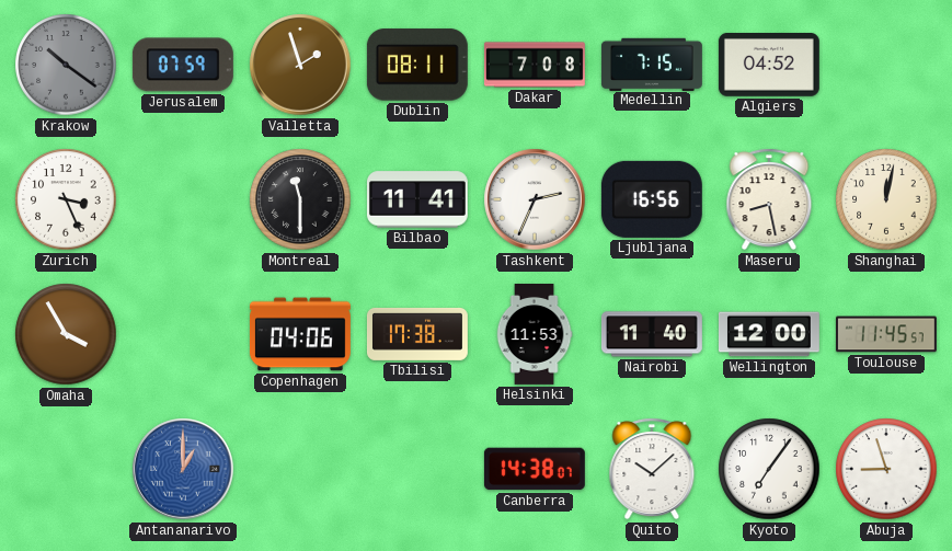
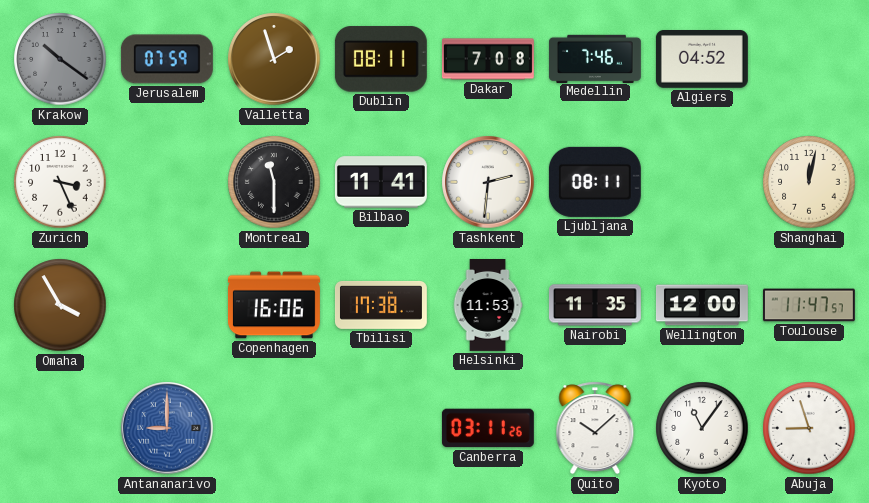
Medellin: 7:15 -> 7:46
Tashkent: 2:34 -> 2:31
Ljubljana: 16:56 -> 08:11
Maseru: 8:28 -> none
Copenhagen: 04:06 -> 16:06
Nairobi: 11:40 -> 11:35
Toulouse: 11:45 -> 11:47
Antananarivo: 1:00 -> 9:00
Canberra: 14:38 -> 03:11
Kyoto: 7:06 -> 11:06
